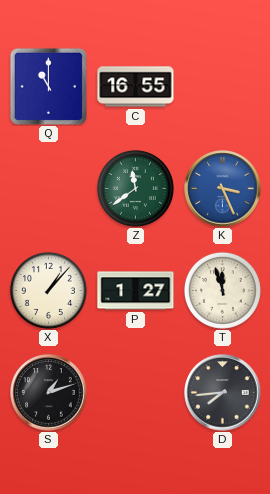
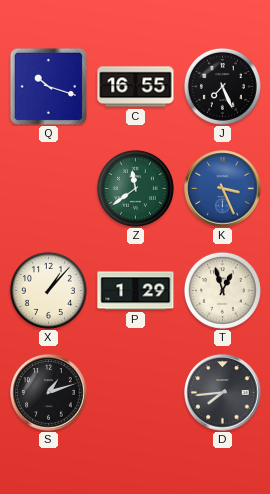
Q: 11:00 -> 10:18
J: none -> 7:26
P: 1:27 -> 1:29
T: 11:57 -> 12:57
